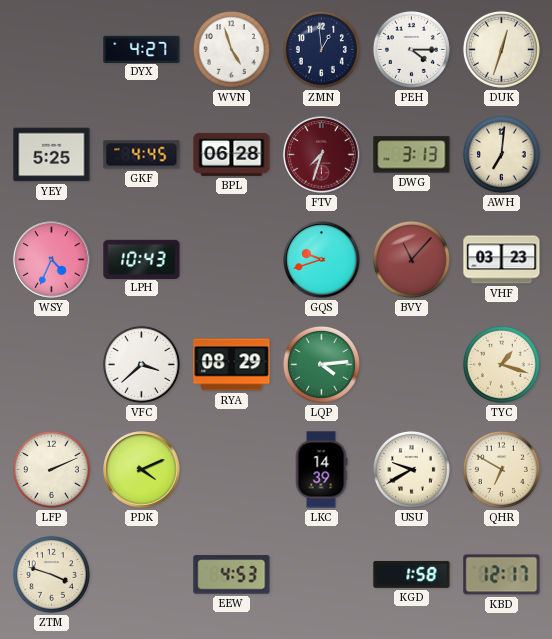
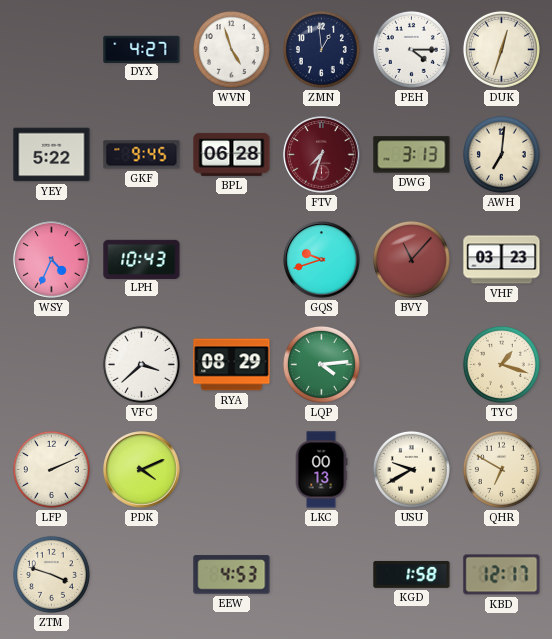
YEY: 5:25 -> 5:22
GKF: 4:45 -> 9:45
LKC: 14:39 -> 00:13
